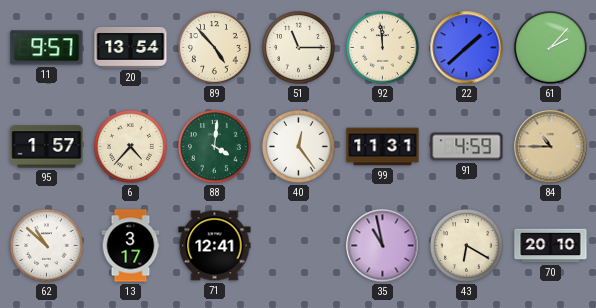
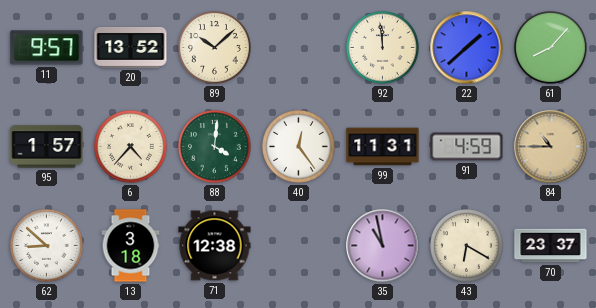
20: 13:54 -> 13:52
89: 4:53 -> 10:08
51: 11:15 -> none
61: 2:07 -> 8:07
62: 10:52 -> 8:52
13: 3:17 -> 3:18
71: 12:41 -> 12:38
70: 20:10 -> 23:37
